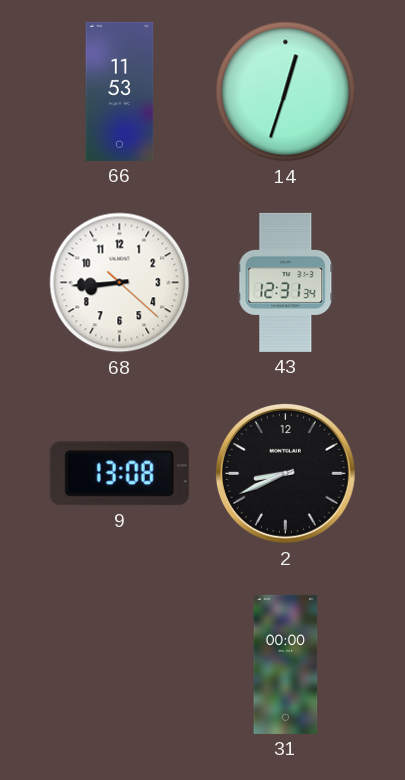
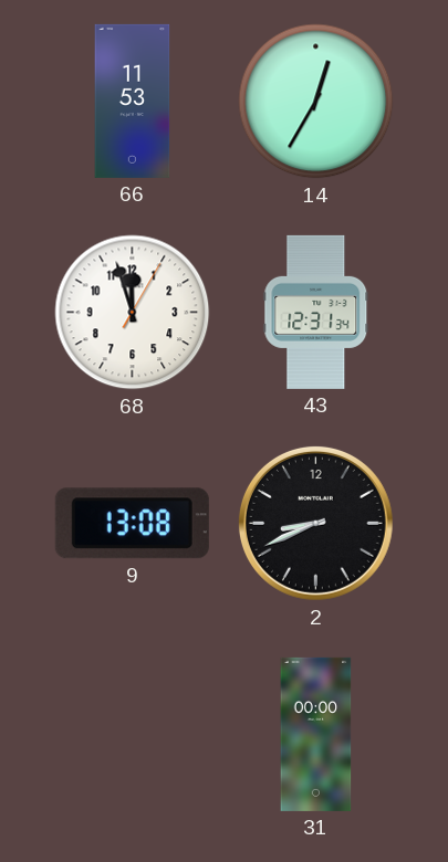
14: 12:33 -> 12:35
68: 8:44 -> 11:57
